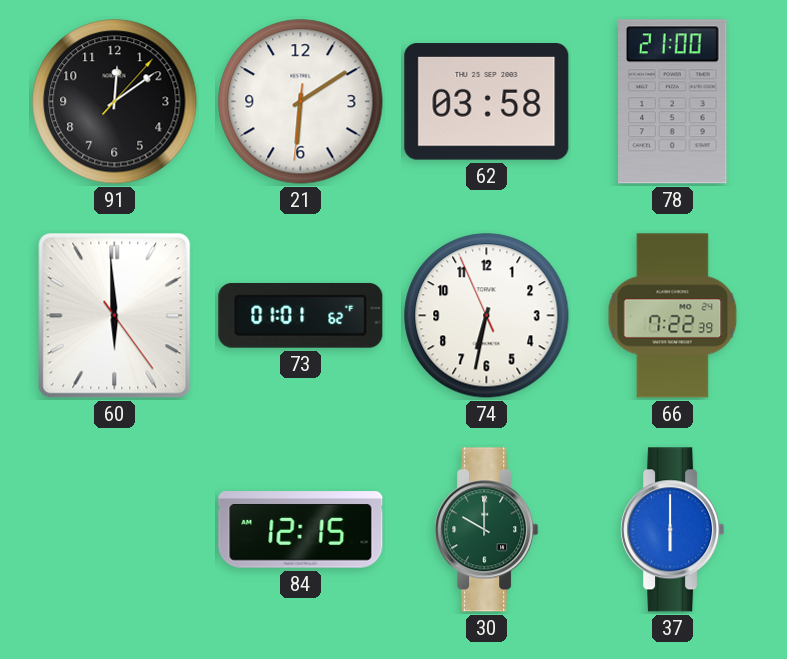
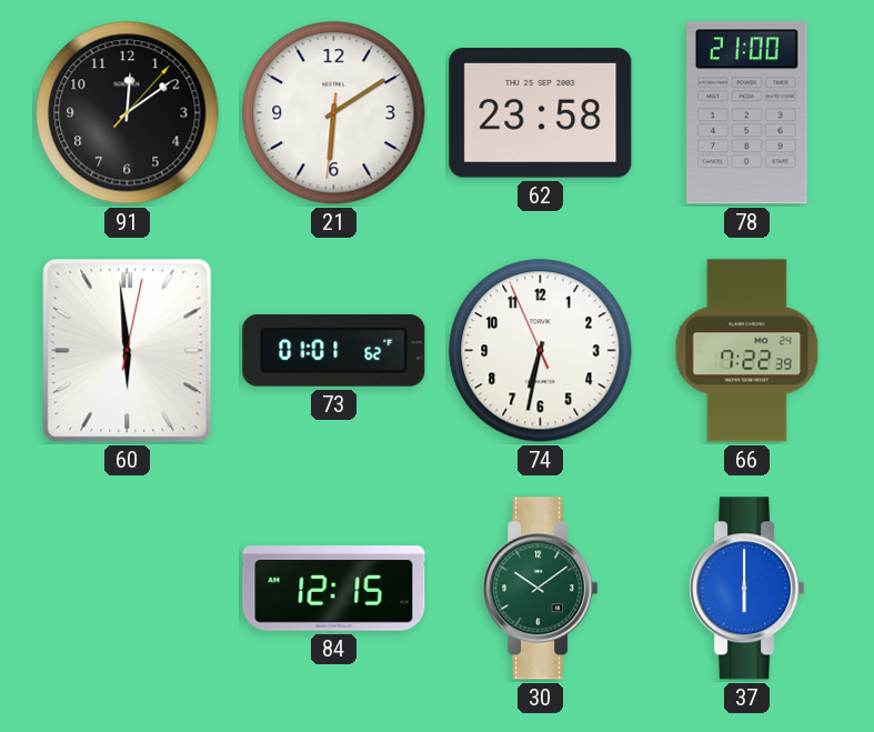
62: 03:58 -> 23:58
60: 5:59:24 -> 5:59:02
30: 10:00 -> 10:09
